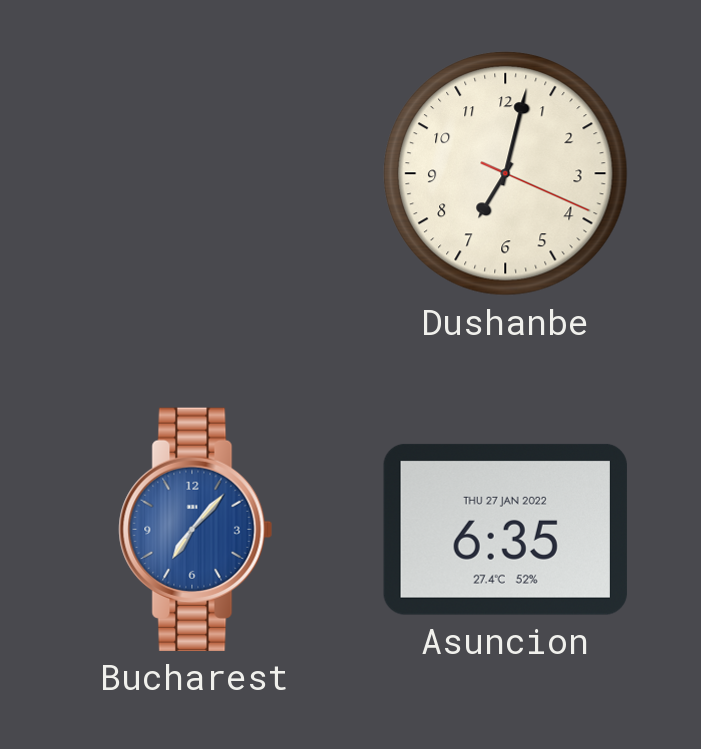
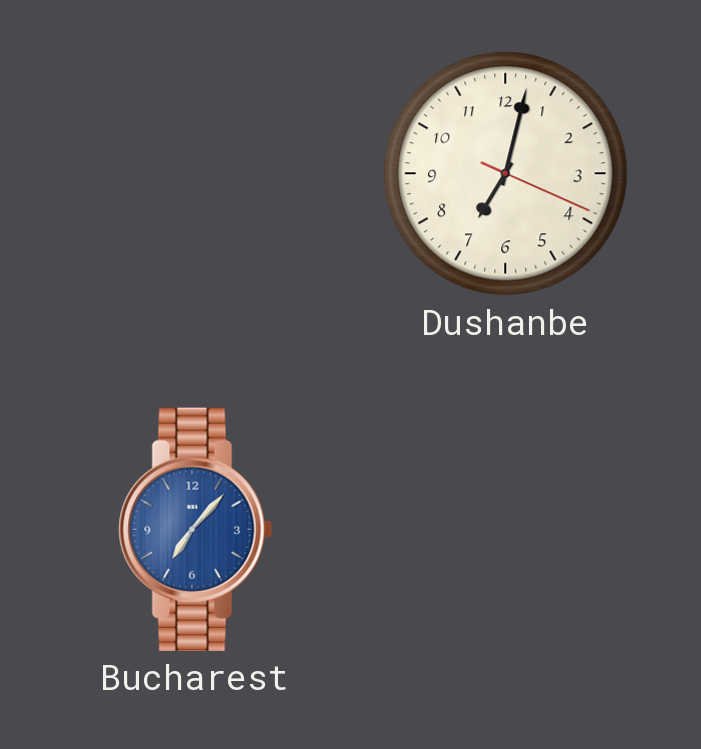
Asuncion: 6:35 -> none
